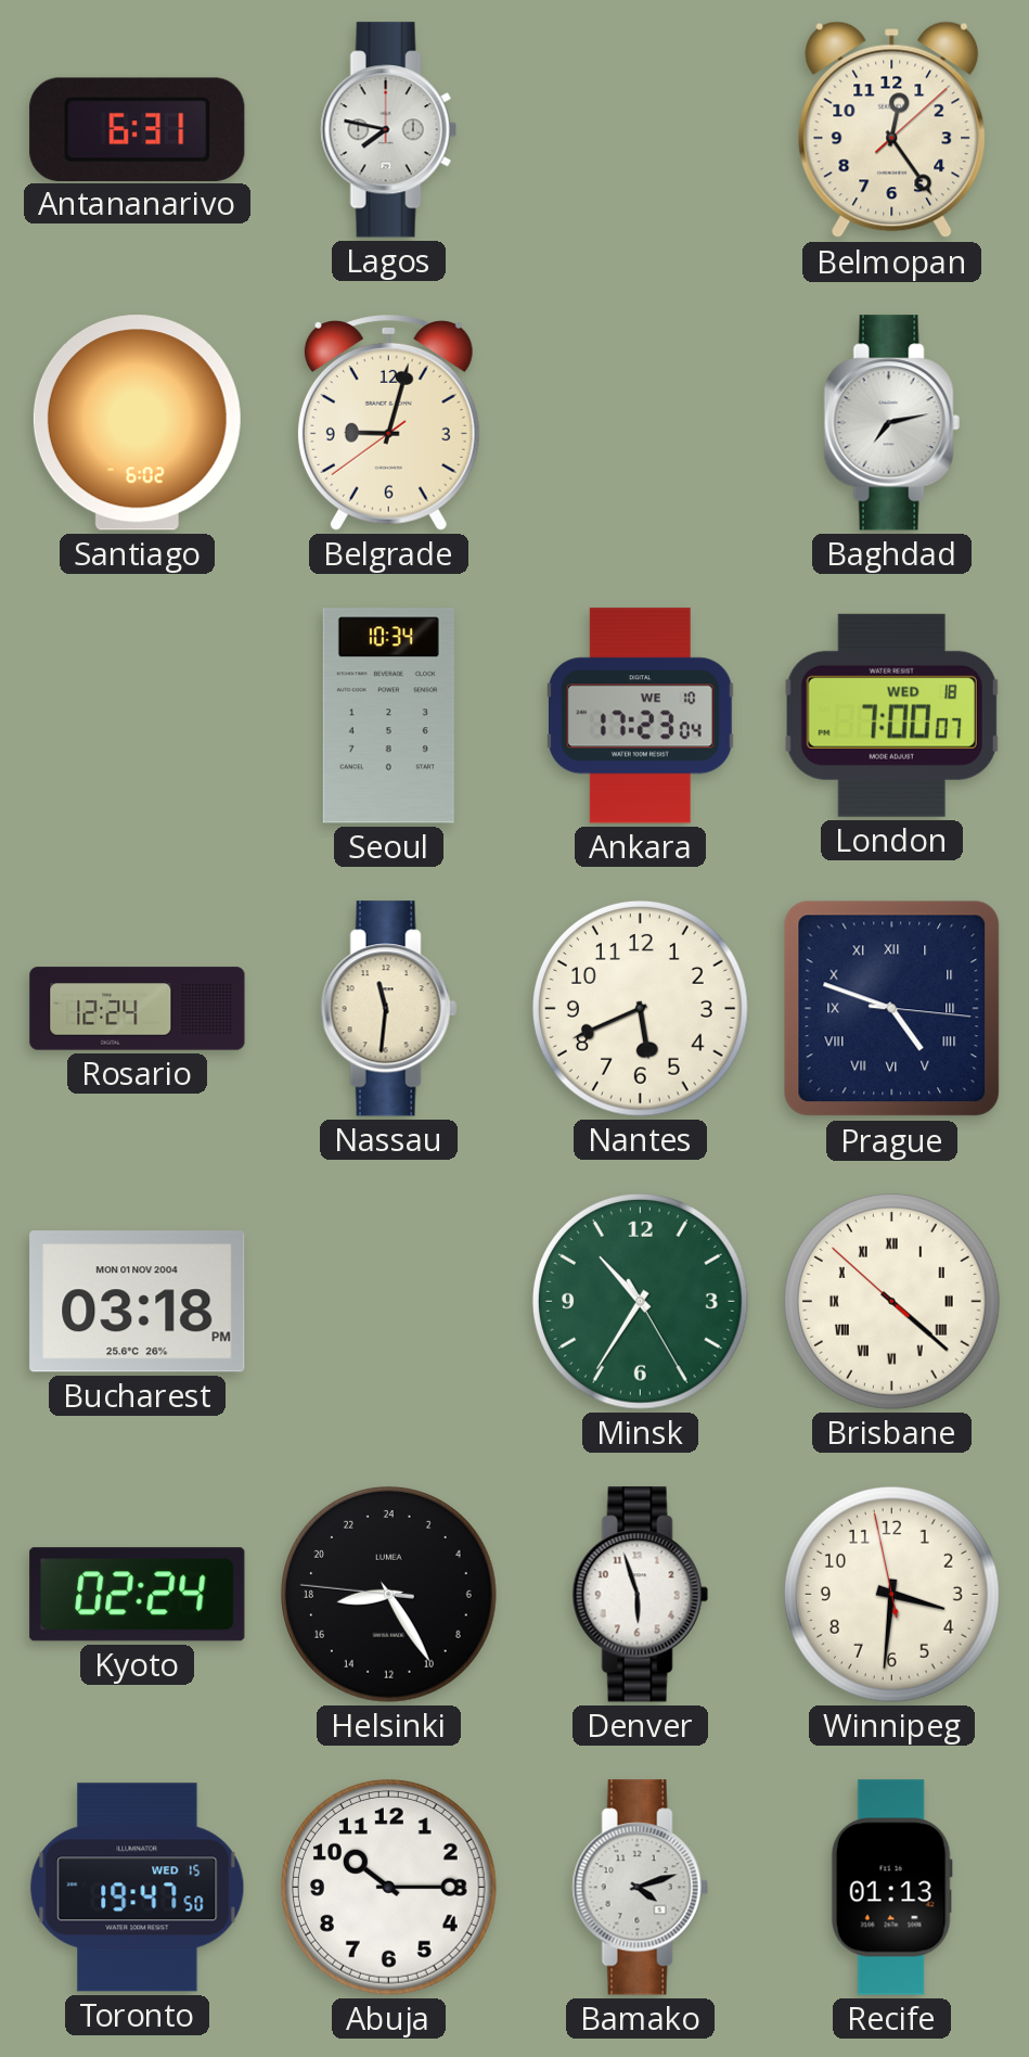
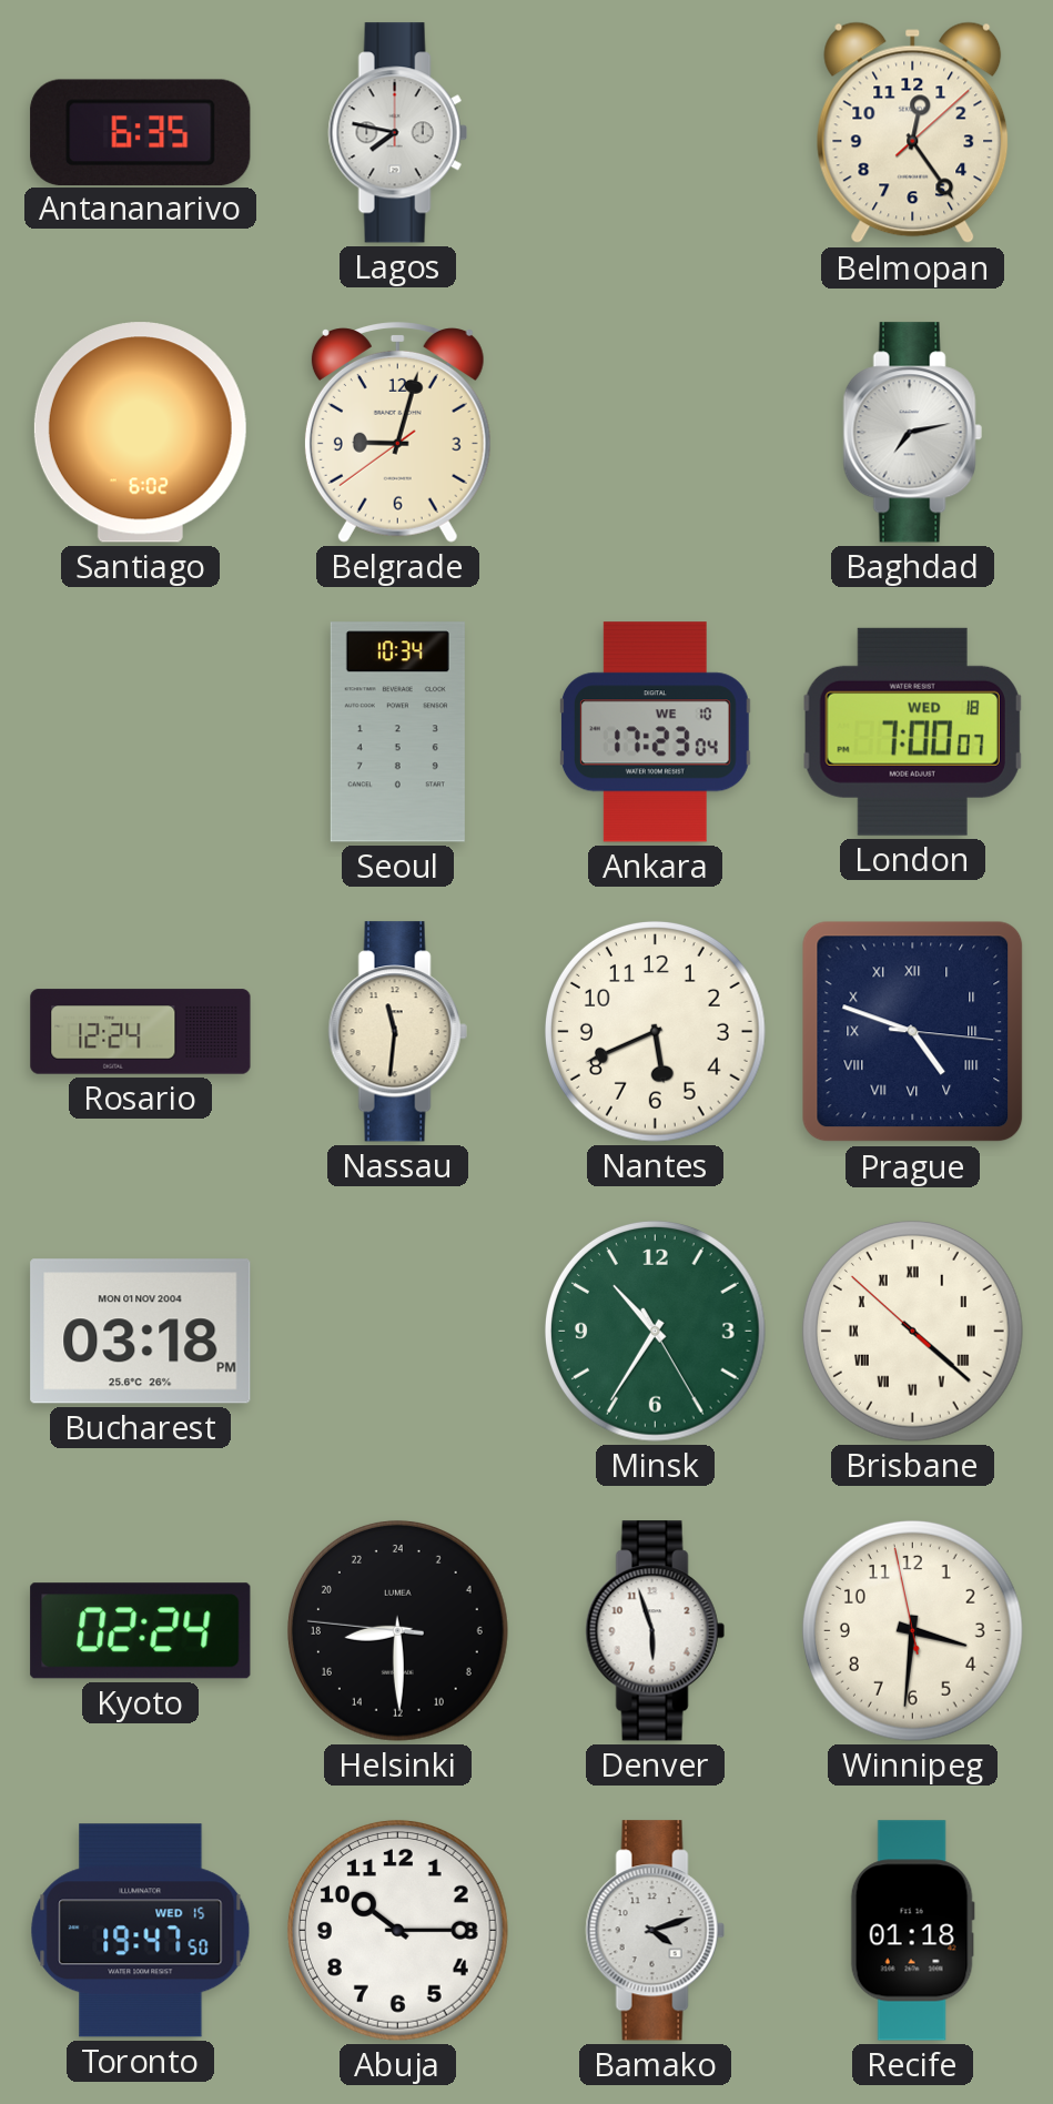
Antananarivo: 6:31 -> 6:35
Helsinki: 17:24 -> 17:29
Recife: 01:13 -> 01:18
